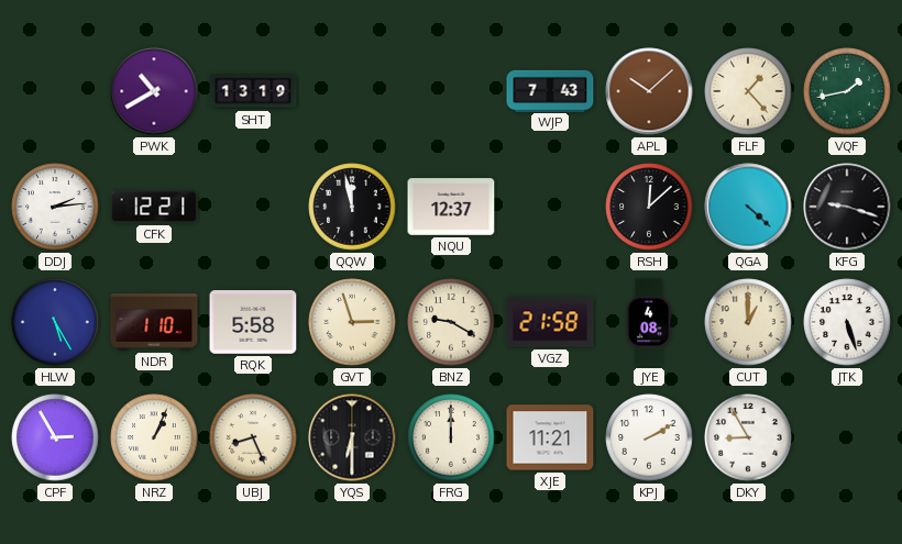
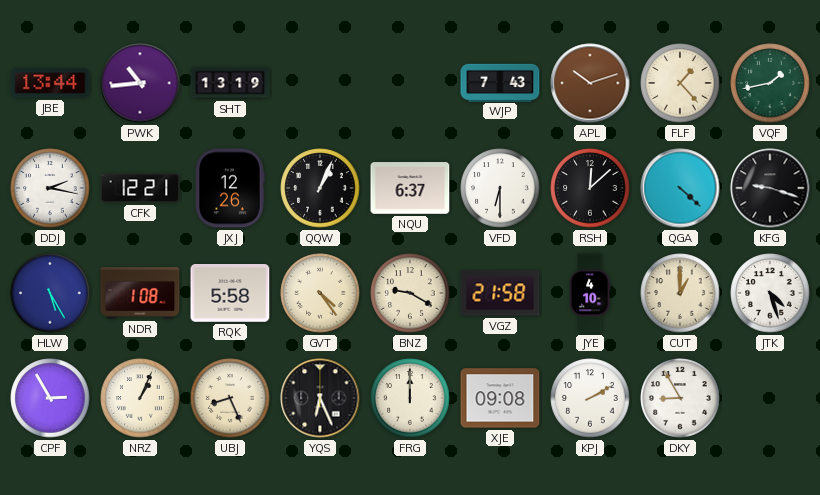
JBE: none -> 13:44
PWK: 10:40 -> 10:44
APL: 10:08 -> 10:12
DDJ: 2:14 -> 2:17
JXJ: none -> 12:26
QQW: 11:58 -> 1:04
NQU: 12:37 -> 6:37
VFD: none -> 6:30
NDR: 1:10 -> 1:08
GVT: 2:57 -> 4:24
JYE: 4:08 -> 4:10
JTK: 5:27 -> 4:27
YQS: 6:30 -> 6:26
XJE: 11:21 -> 09:08
